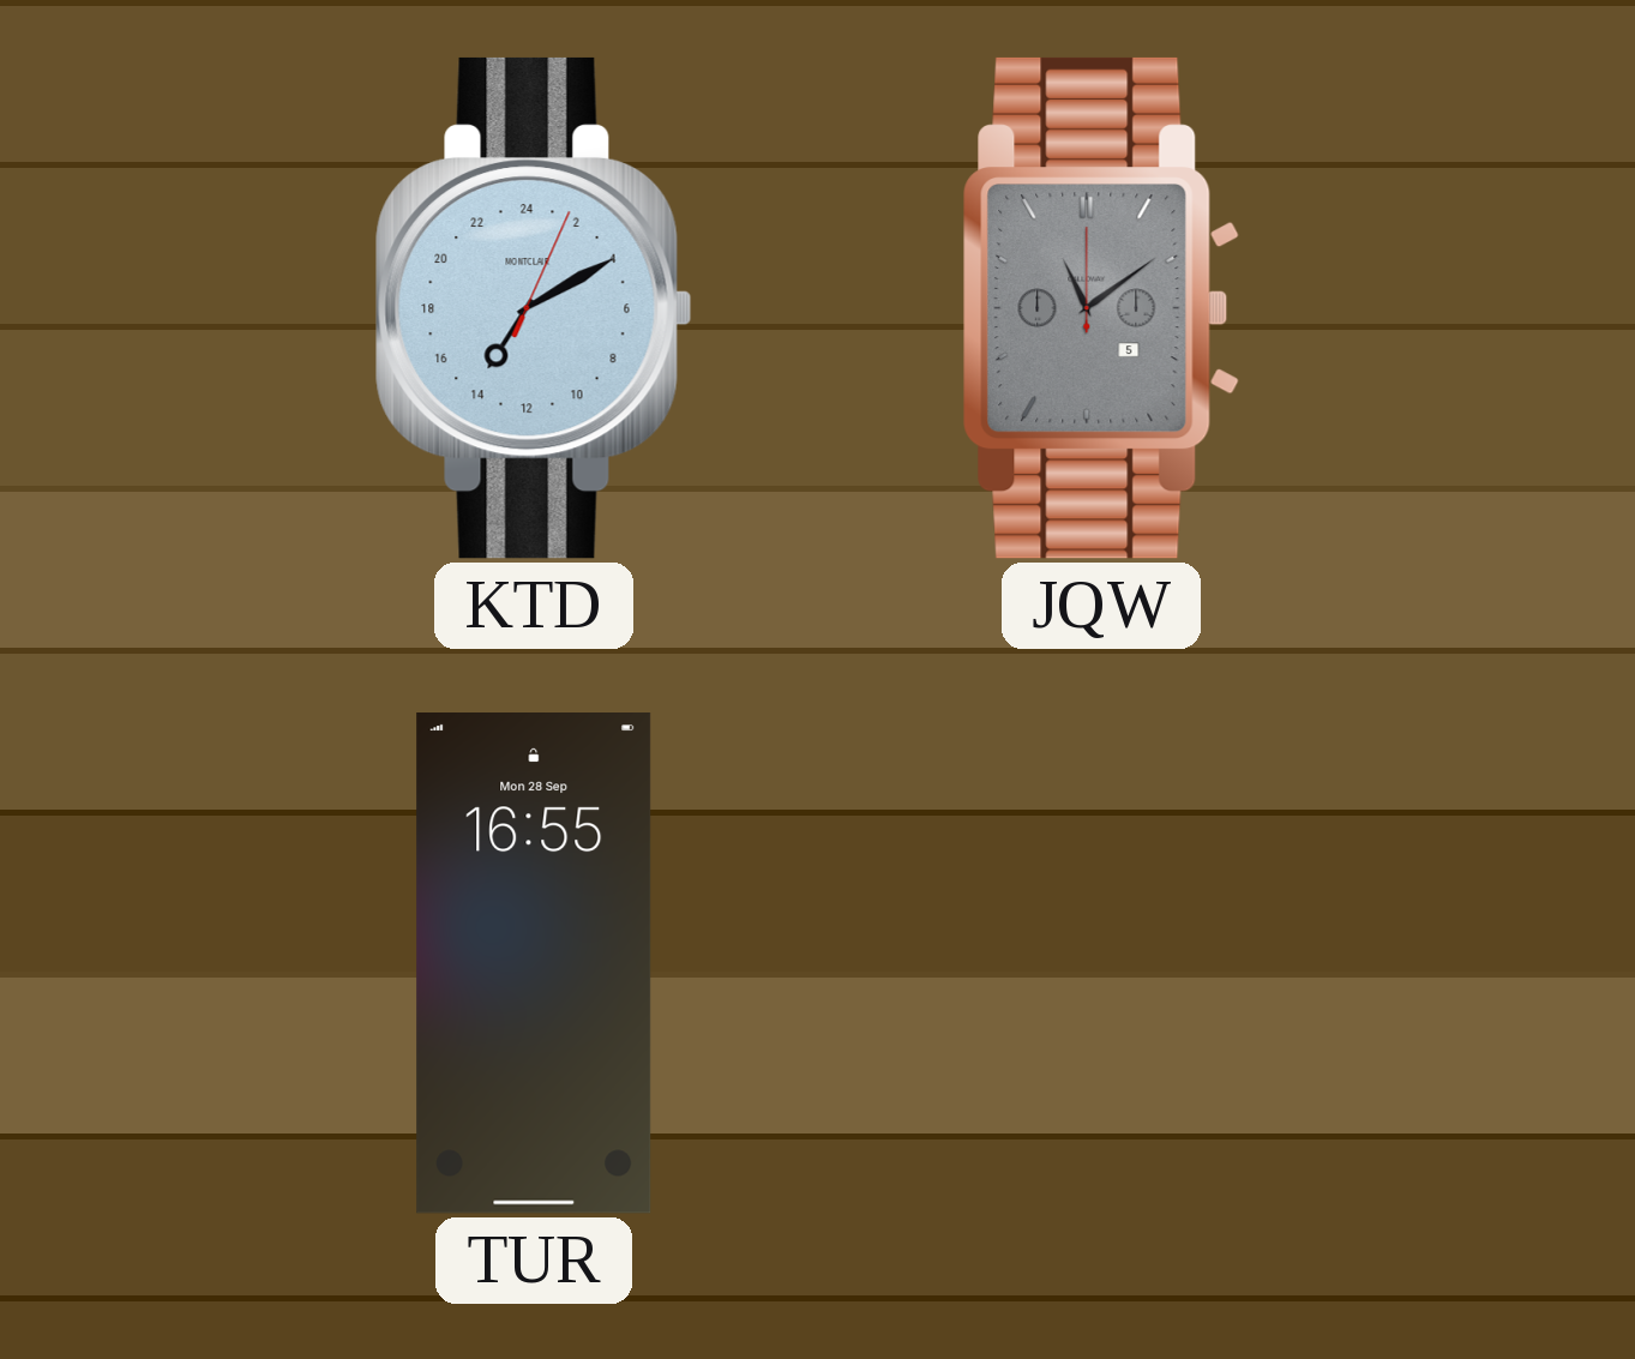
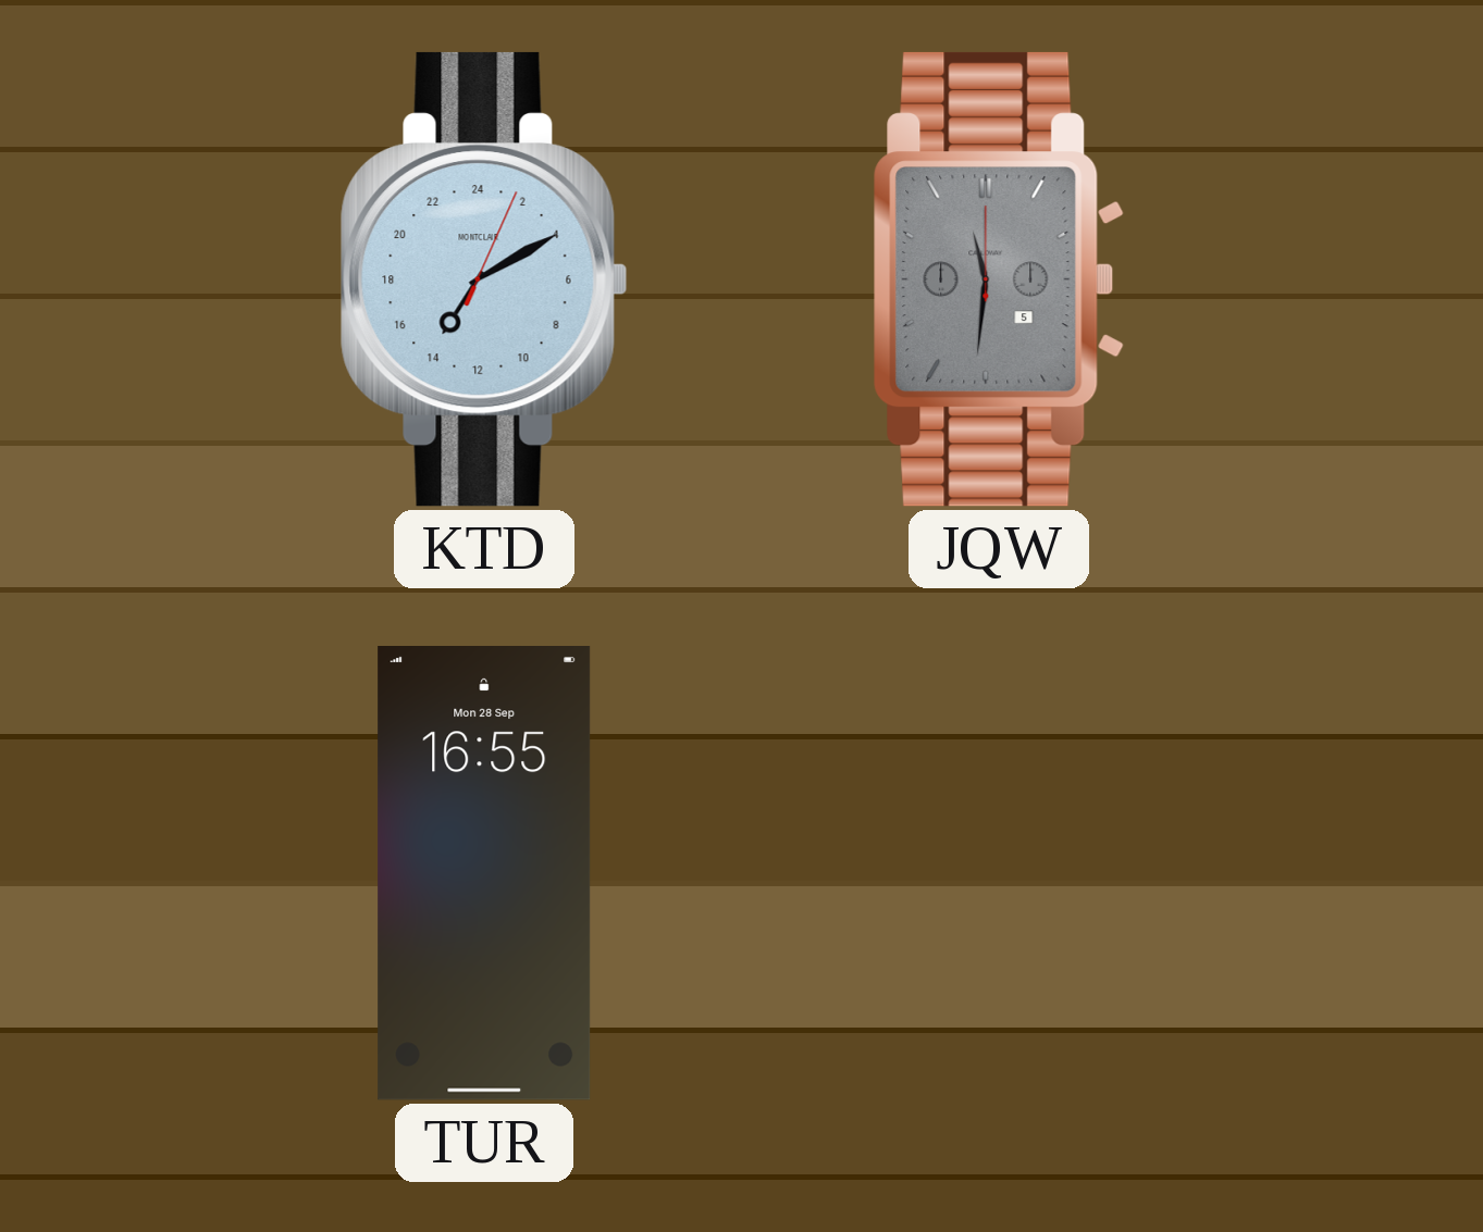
JQW: 11:09 -> 11:31
